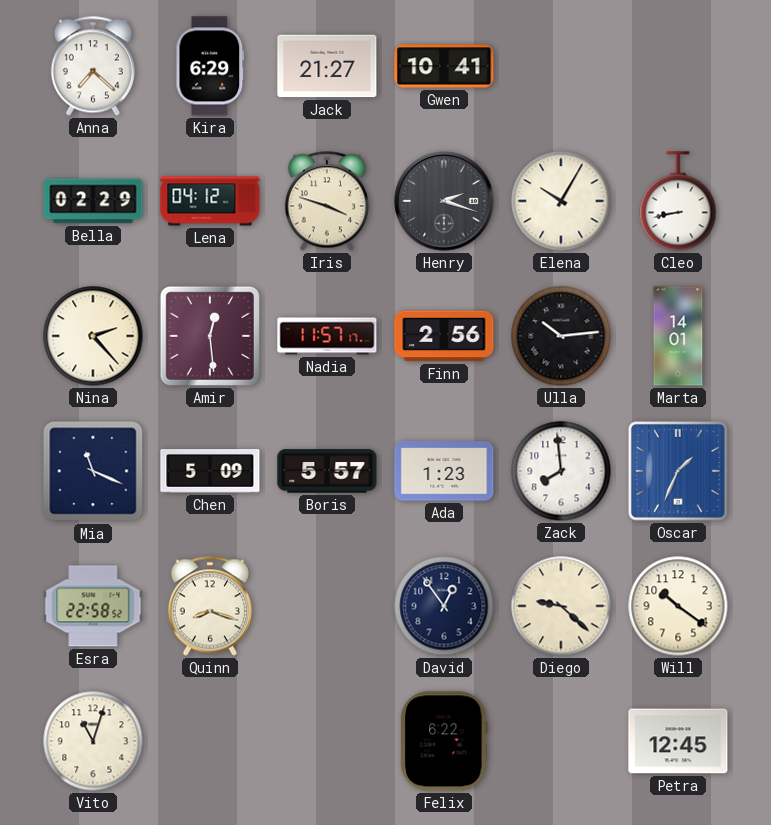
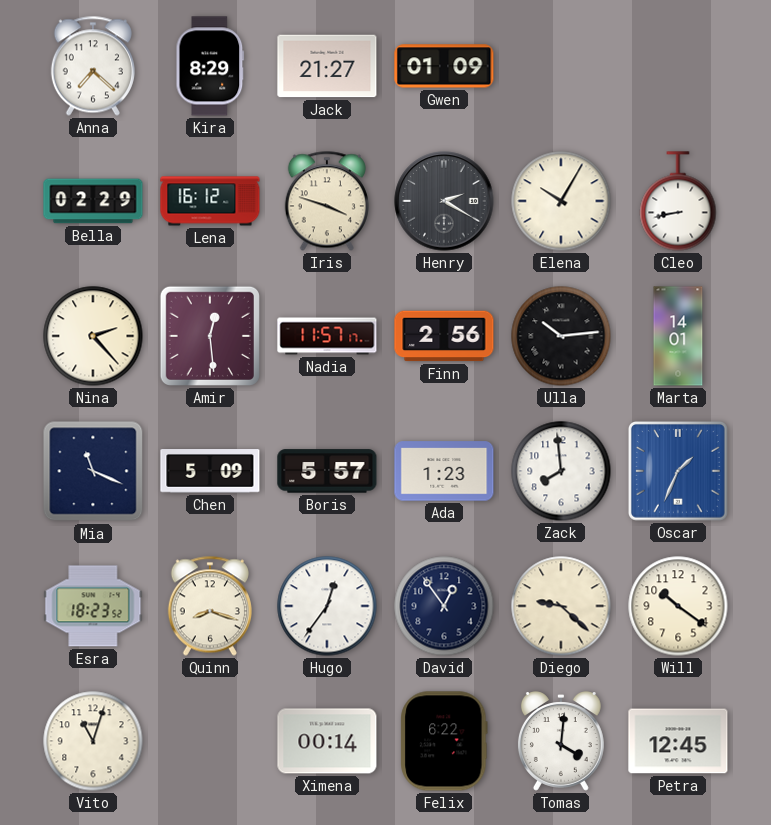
Kira: 6:29 -> 8:29
Gwen: 10:41 -> 01:09
Lena: 04:12 -> 16:12
Henry: 2:18 -> 2:20
Esra: 22:58 -> 18:23
Hugo: none -> 12:36
Ximena: none -> 00:14
Tomas: none -> 4:01
